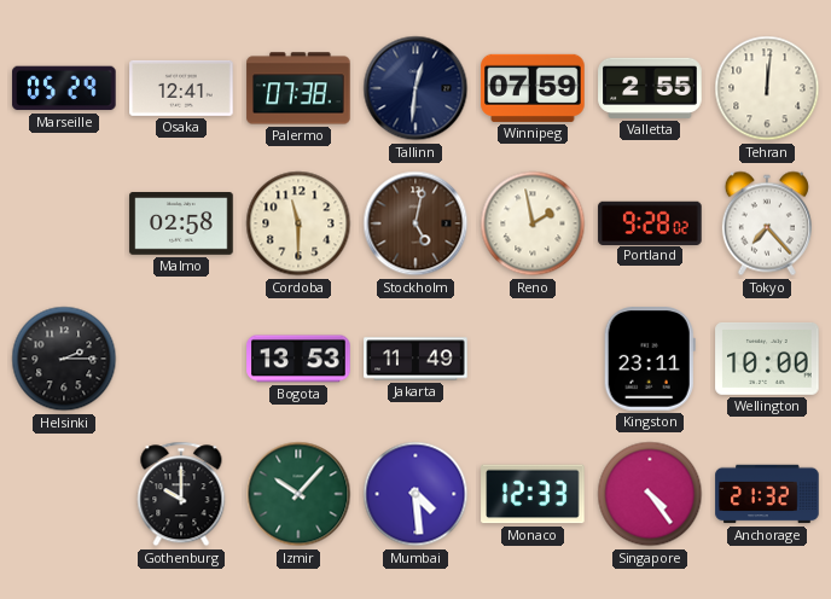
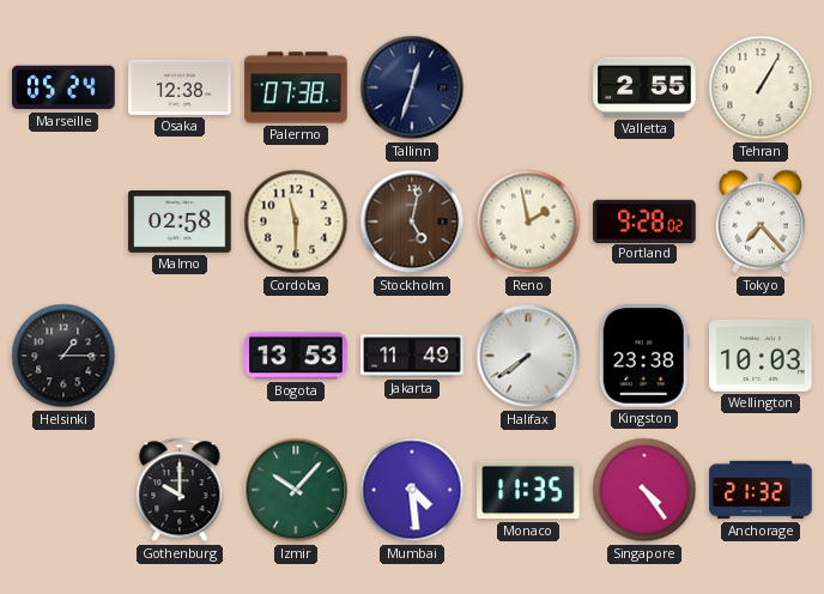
Marseille: 05:29 -> 05:24
Osaka: 12:41 -> 12:38
Tallinn: 12:31 -> 12:33
Winnipeg: 07:59 -> none
Tehran: 12:01 -> 1:05
Helsinki: 2:15 -> 1:15
Halifax: none -> 7:39
Kingston: 23:11 -> 23:38
Wellington: 10:00 -> 10:03
Monaco: 12:33 -> 11:35
